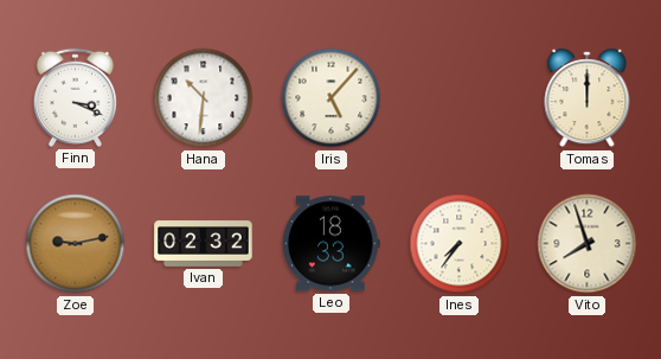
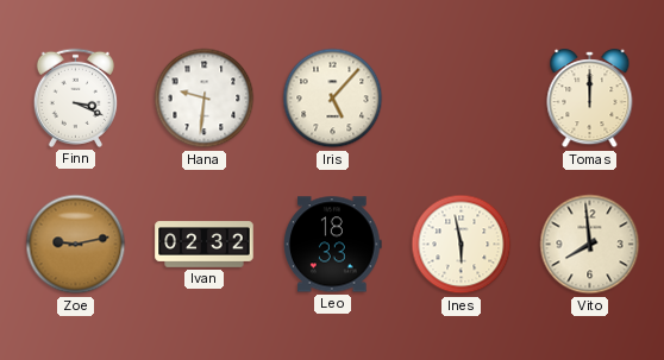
Hana: 10:31 -> 9:31
Ines: 7:36 -> 5:58
Vito: 7:57 -> 7:59
